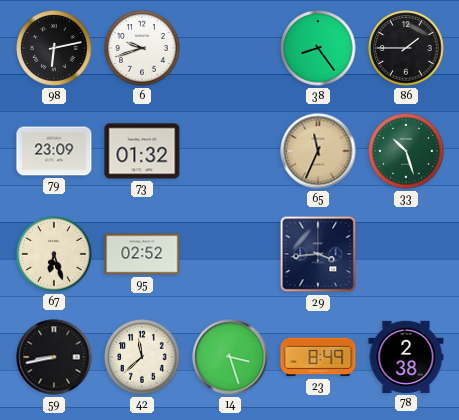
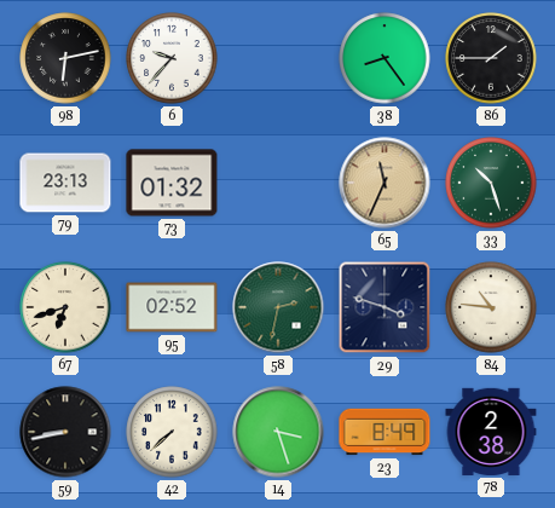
6: 9:42 -> 9:37
79: 23:09 -> 23:13
67: 6:27 -> 6:42
58: none -> 2:32
29: 3:44 -> 3:48
84: none -> 10:46
42: 11:38 -> 7:38
